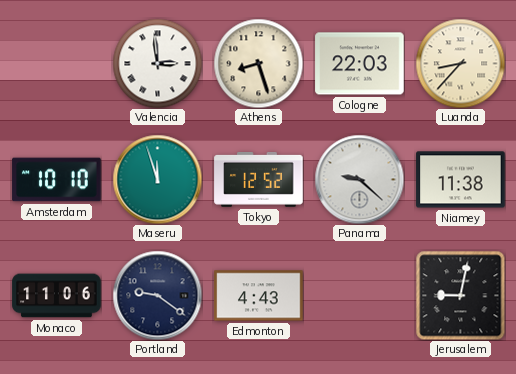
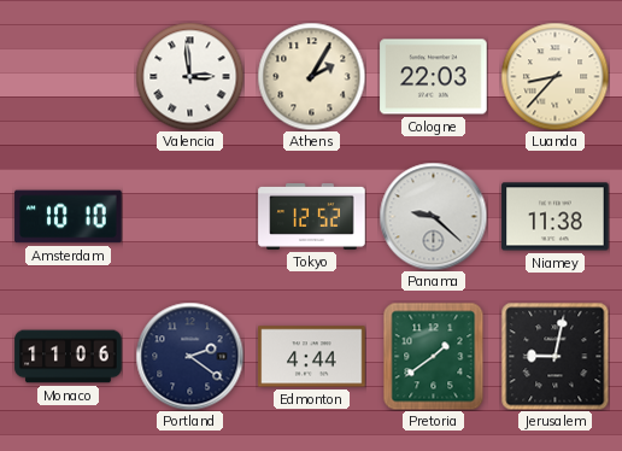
Athens: 8:27 -> 2:05
Maseru: 11:57 -> none
Portland: 9:21 -> 2:21
Edmonton: 4:43 -> 4:44
Pretoria: none -> 1:39
